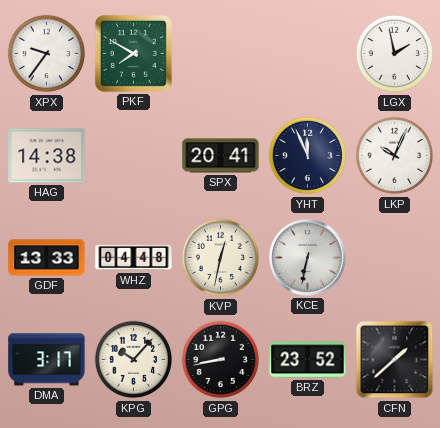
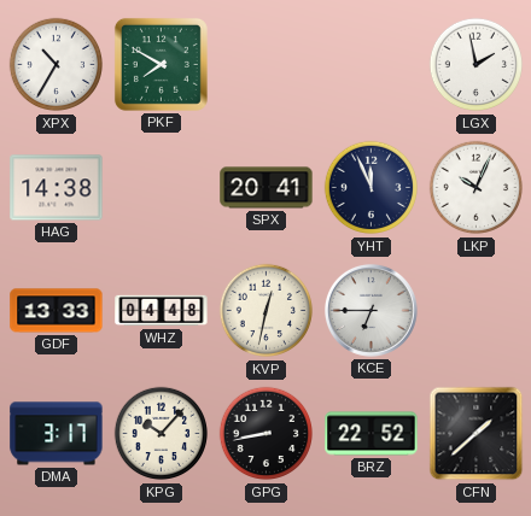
XPX: 9:36 -> 10:35
KCE: 6:32 -> 6:45
BRZ: 23:52 -> 22:52
